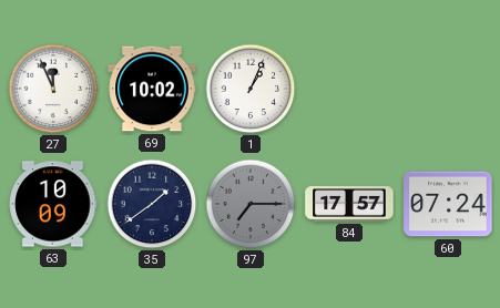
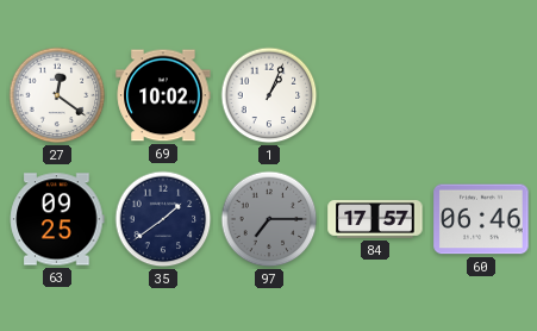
27: 11:56 -> 12:21
63: 10:09 -> 09:25
60: 07:24 -> 06:46
